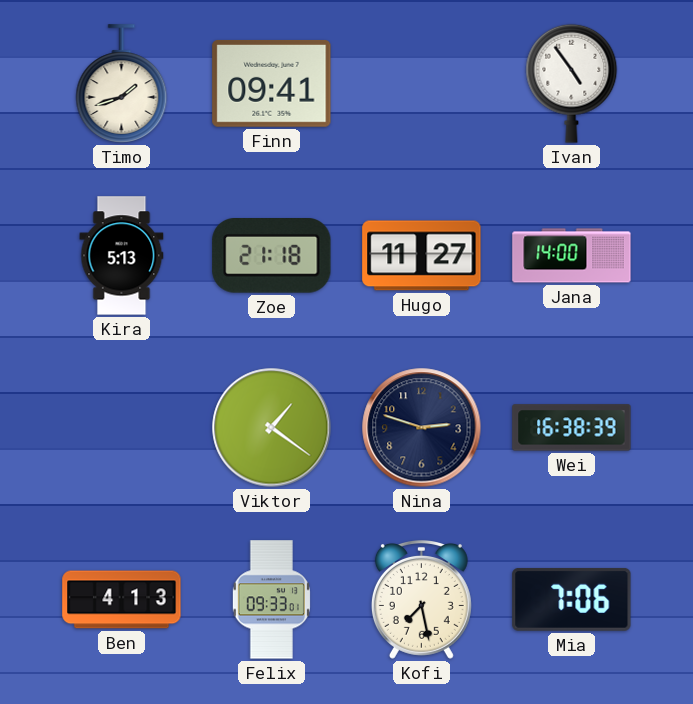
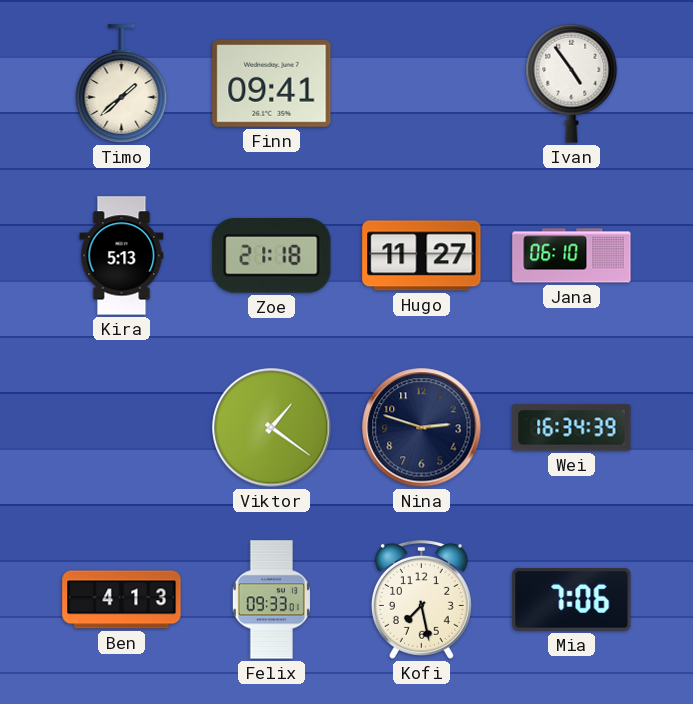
Timo: 1:42 -> 1:38
Jana: 14:00 -> 06:10
Wei: 16:38 -> 16:34
